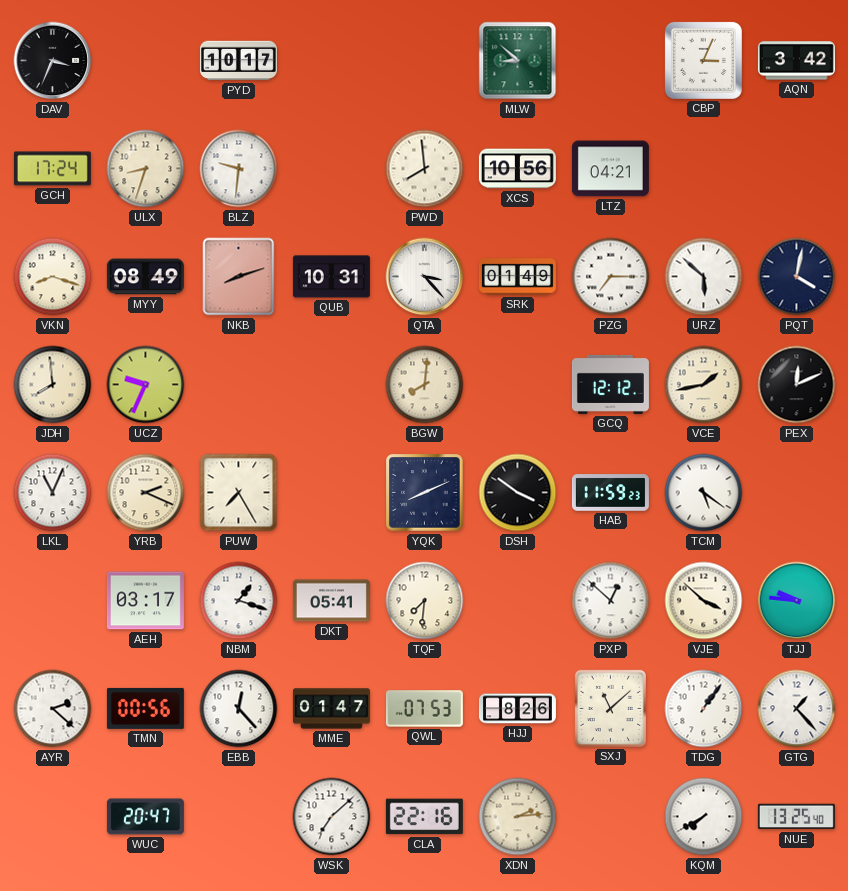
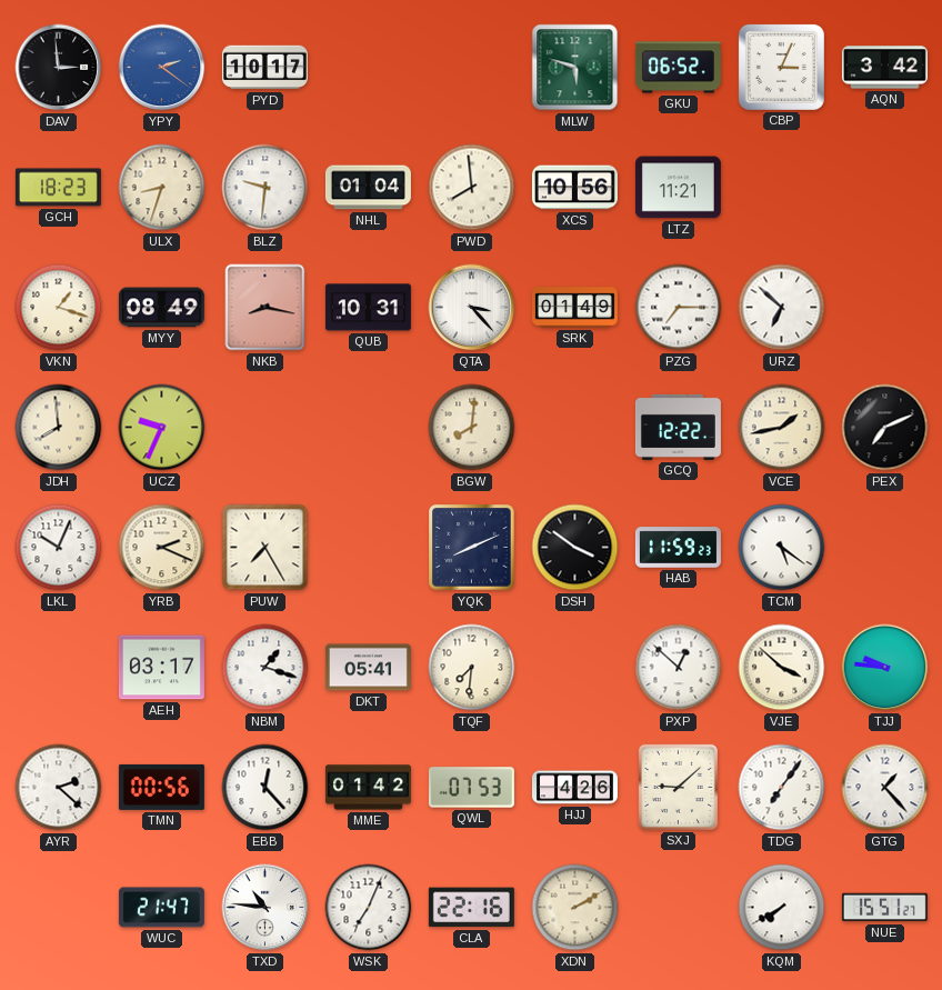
DAV: 3:34 -> 2:59
YPY: none -> 2:21
MLW: 8:52 -> 5:48
GKU: none -> 06:52
GCH: 17:24 -> 18:23
NHL: none -> 01:04
LTZ: 04:21 -> 11:21
VKN: 8:18 -> 1:18
NKB: 8:12 -> 8:17
URZ: 5:52 -> 6:52
PQT: 4:02 -> none
GCQ: 12:12 -> 12:22
PEX: 12:11 -> 7:11
LKL: 11:04 -> 10:04
MME: 01:47 -> 01:42
HJJ: 8:26 -> 4:26
SXJ: 11:08 -> 9:08
TDG: 1:06 -> 7:06
WUC: 20:47 -> 21:47
TXD: none -> 10:46
WSK: 7:08 -> 7:04
XDN: 2:14 -> 2:10
NUE: 13:25 -> 15:51
